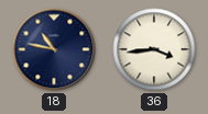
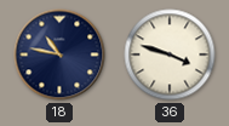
36: 3:44 -> 3:48
